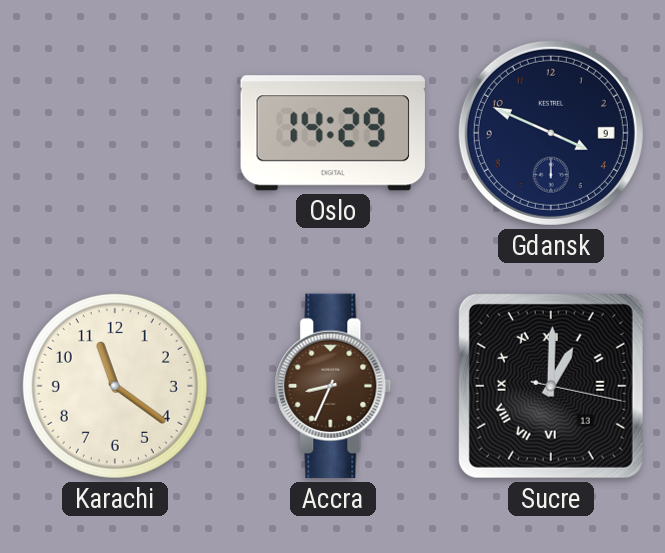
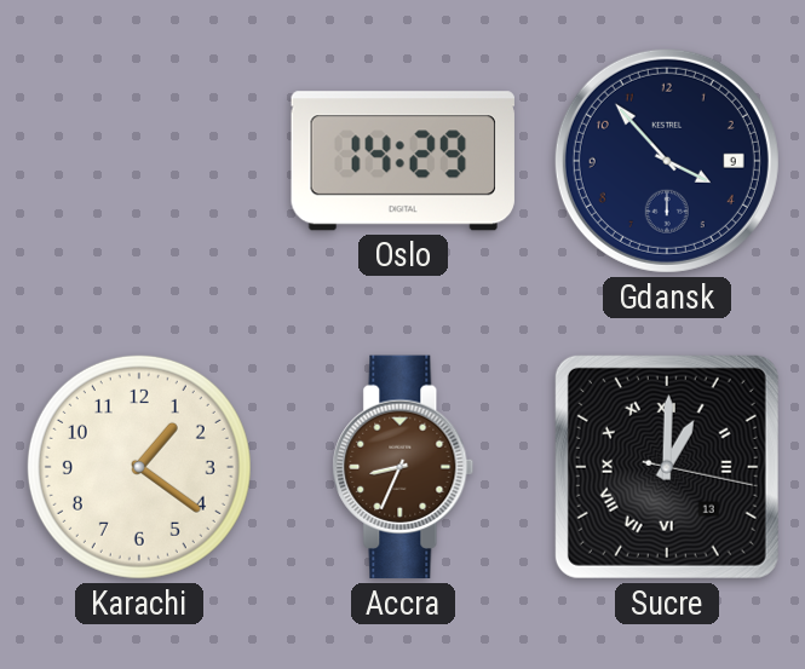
Gdansk: 3:49 -> 3:53
Karachi: 11:21 -> 1:21
